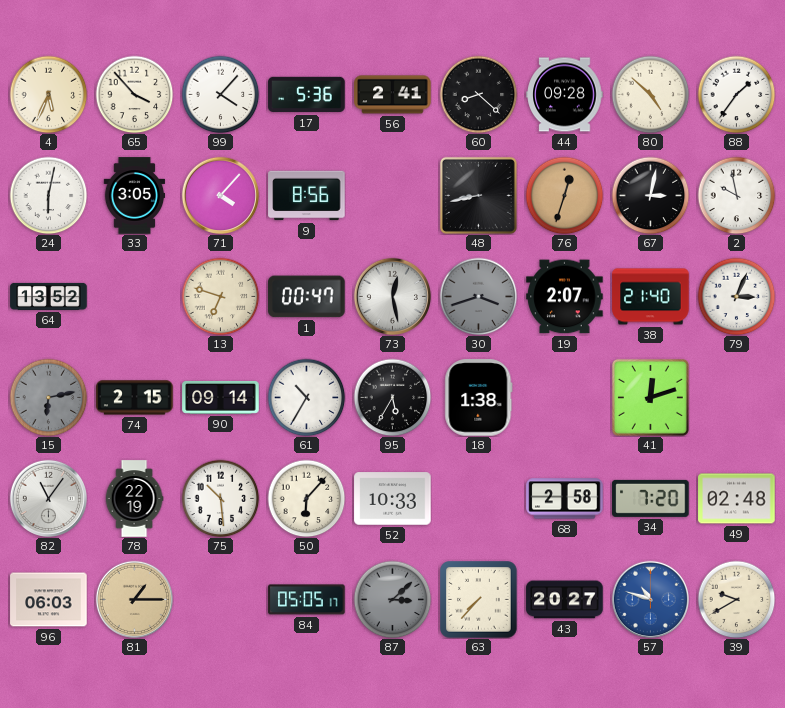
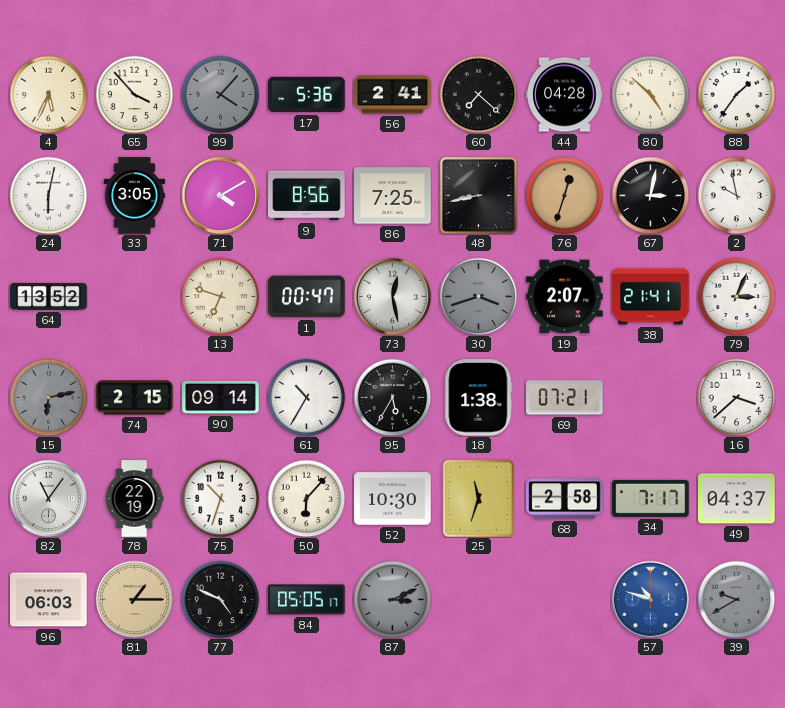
99 dial: white -> grey
60: 8:22 -> 7:22
44: 09:28 -> 04:28
71: 4:07 -> 4:10
86: none -> 7:25
38: 21:40 -> 21:41
69: none -> 07:21
41: 12:12 -> none
16: none -> 3:38
75: 10:29 -> 10:33
52: 10:33 -> 10:30
25: none -> 11:33
34: 7:20 -> 7:17
49: 02:48 -> 04:37
77: none -> 4:49
87: 3:08 -> 3:11
63: 7:37 -> none
43: 20:27 -> none
39 dial: cream -> grey
